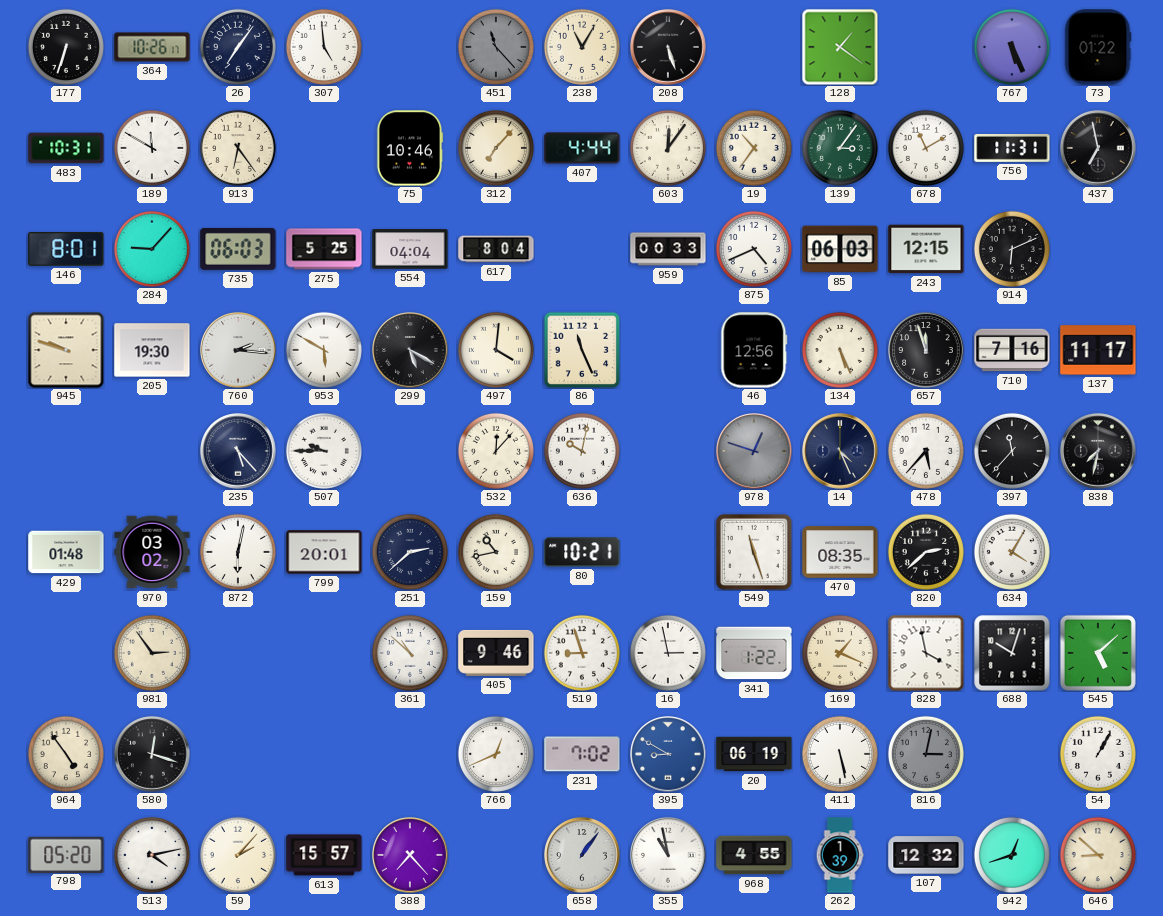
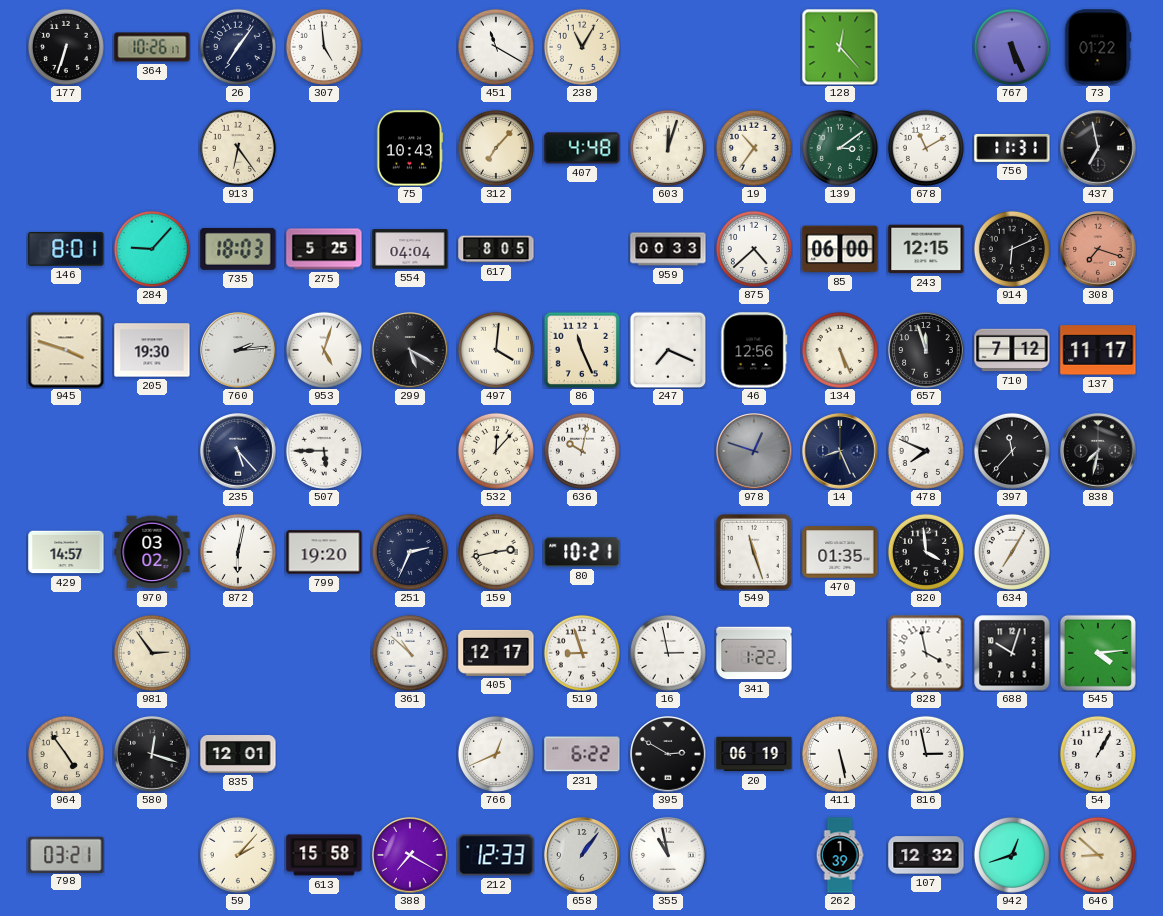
451: 11:23 -> 11:20
451 dial: grey -> white
208: 5:27 -> none
128: 1:21 -> 12:23
483: 10:31 -> none
189: 11:50 -> none
75: 10:46 -> 10:43
407: 4:44 -> 4:48
603: 12:06 -> 12:03
139: 3:06 -> 3:09
735: 06:03 -> 18:03
617: 8:04 -> 8:05
875: 4:41 -> 4:38
85: 06:03 -> 06:00
308: none -> 7:18
945: 9:48 -> 3:48
760: 2:16 -> 2:14
953: 5:50 -> 5:03
247: none -> 7:19
710: 7:16 -> 7:12
507: 9:45 -> 5:45
14: 4:26 -> 8:26
478: 5:37 -> 7:49
429: 01:48 -> 14:57
799: 20:01 -> 19:20
251: 2:38 -> 2:34
159: 10:43 -> 2:43
470: 08:35 -> 01:35
820: 2:38 -> 3:59
634: 4:05 -> 7:05
405: 9:46 -> 12:17
169: 1:19 -> none
545: 5:08 -> 4:14
835: none -> 12:01
231: 7:02 -> 6:22
395: 8:50 -> 2:50
395 dial: blue -> black
816: 3:02 -> 2:58
816 dial: grey -> white
798: 05:20 -> 03:21
513: 4:13 -> none
613: 15:57 -> 15:58
388: 7:23 -> 7:20
212: none -> 12:33
968: 4:55 -> none
